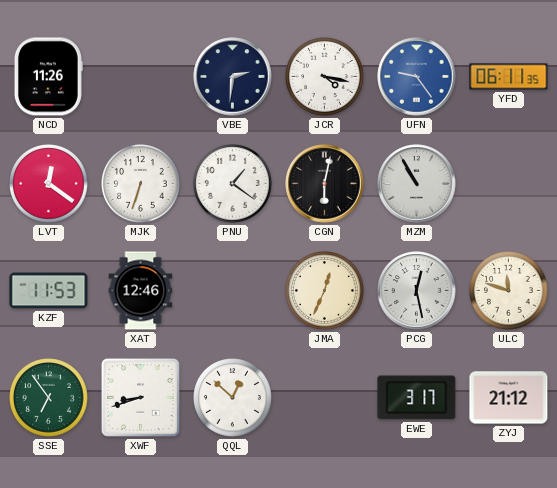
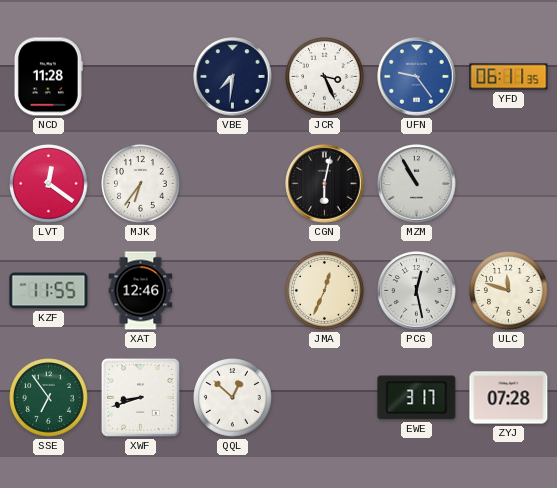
NCD: 11:26 -> 11:28
VBE: 2:31 -> 7:31
JCR: 4:17 -> 3:26
MJK: 6:33 -> 6:36
PNU: 1:21 -> none
KZF: 11:53 -> 11:55
ZYJ: 21:12 -> 07:28
